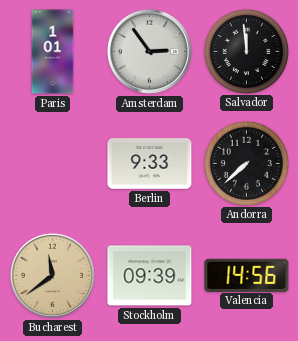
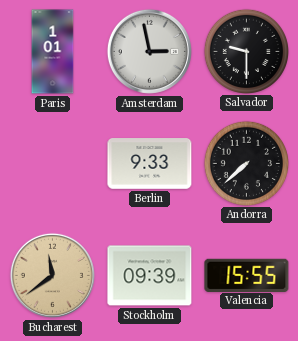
Amsterdam: 2:54 -> 2:58
Salvador: 11:59 -> 9:30
Valencia: 14:56 -> 15:55
